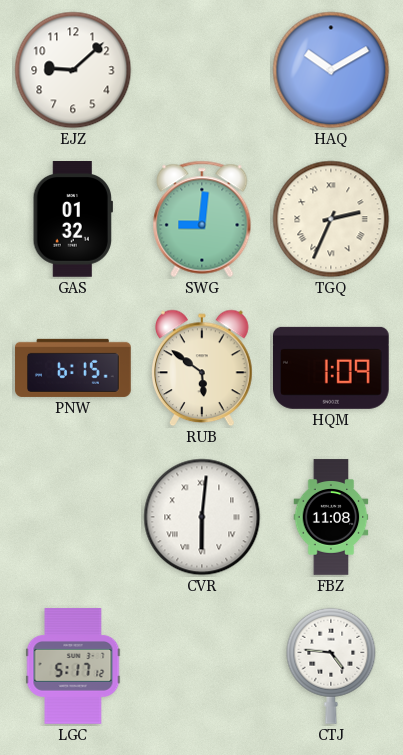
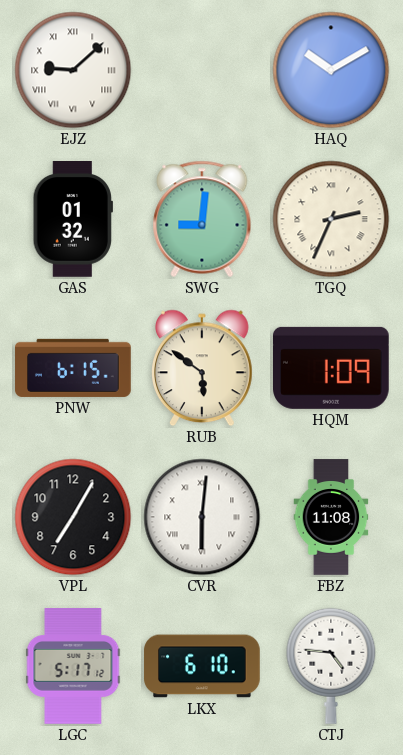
EJZ numerals: Arabic -> Roman
VPL: none -> 7:05
LKX: none -> 6:10
